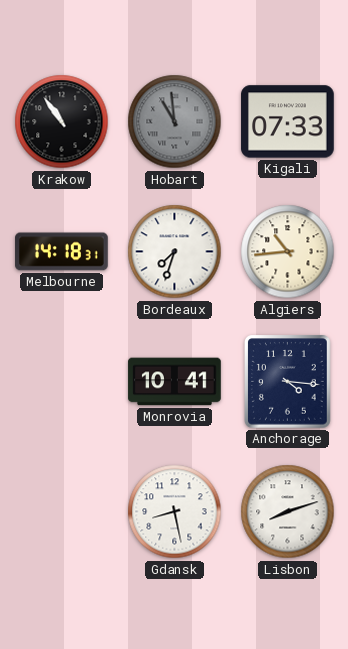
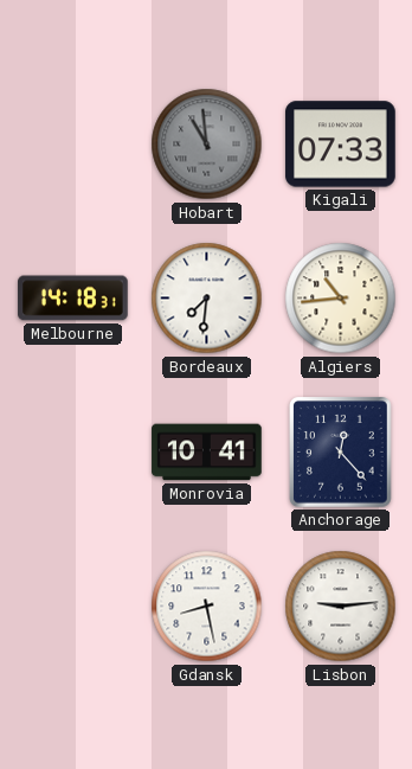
Krakow: 10:54 -> none
Bordeaux: 7:33 -> 7:31
Anchorage: 4:16 -> 12:23
Lisbon: 8:12 -> 9:14
